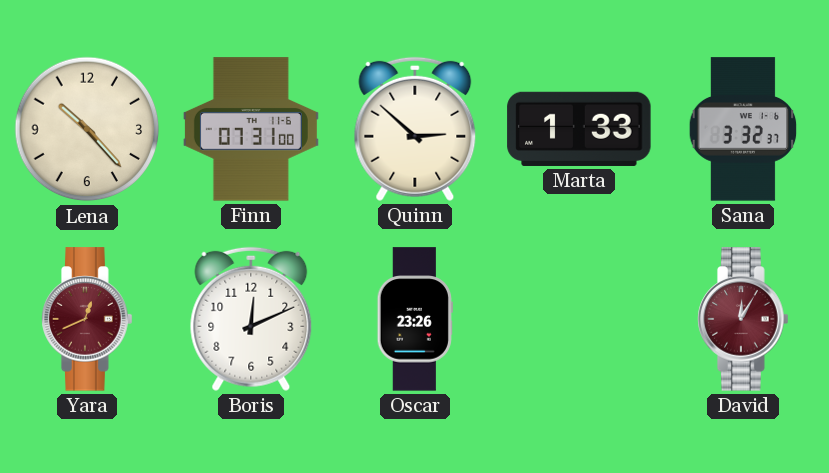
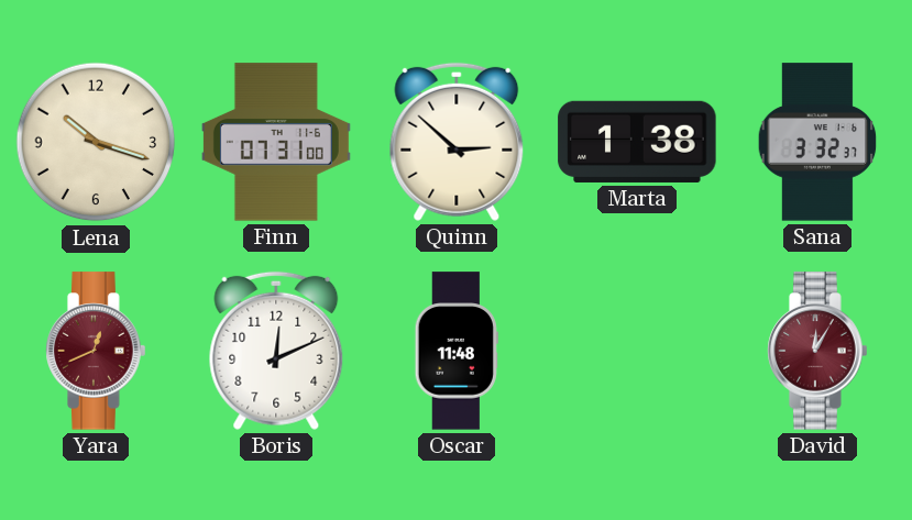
Lena: 10:23 -> 10:18
Marta: 1:33 -> 1:38
Oscar: 23:26 -> 11:48
